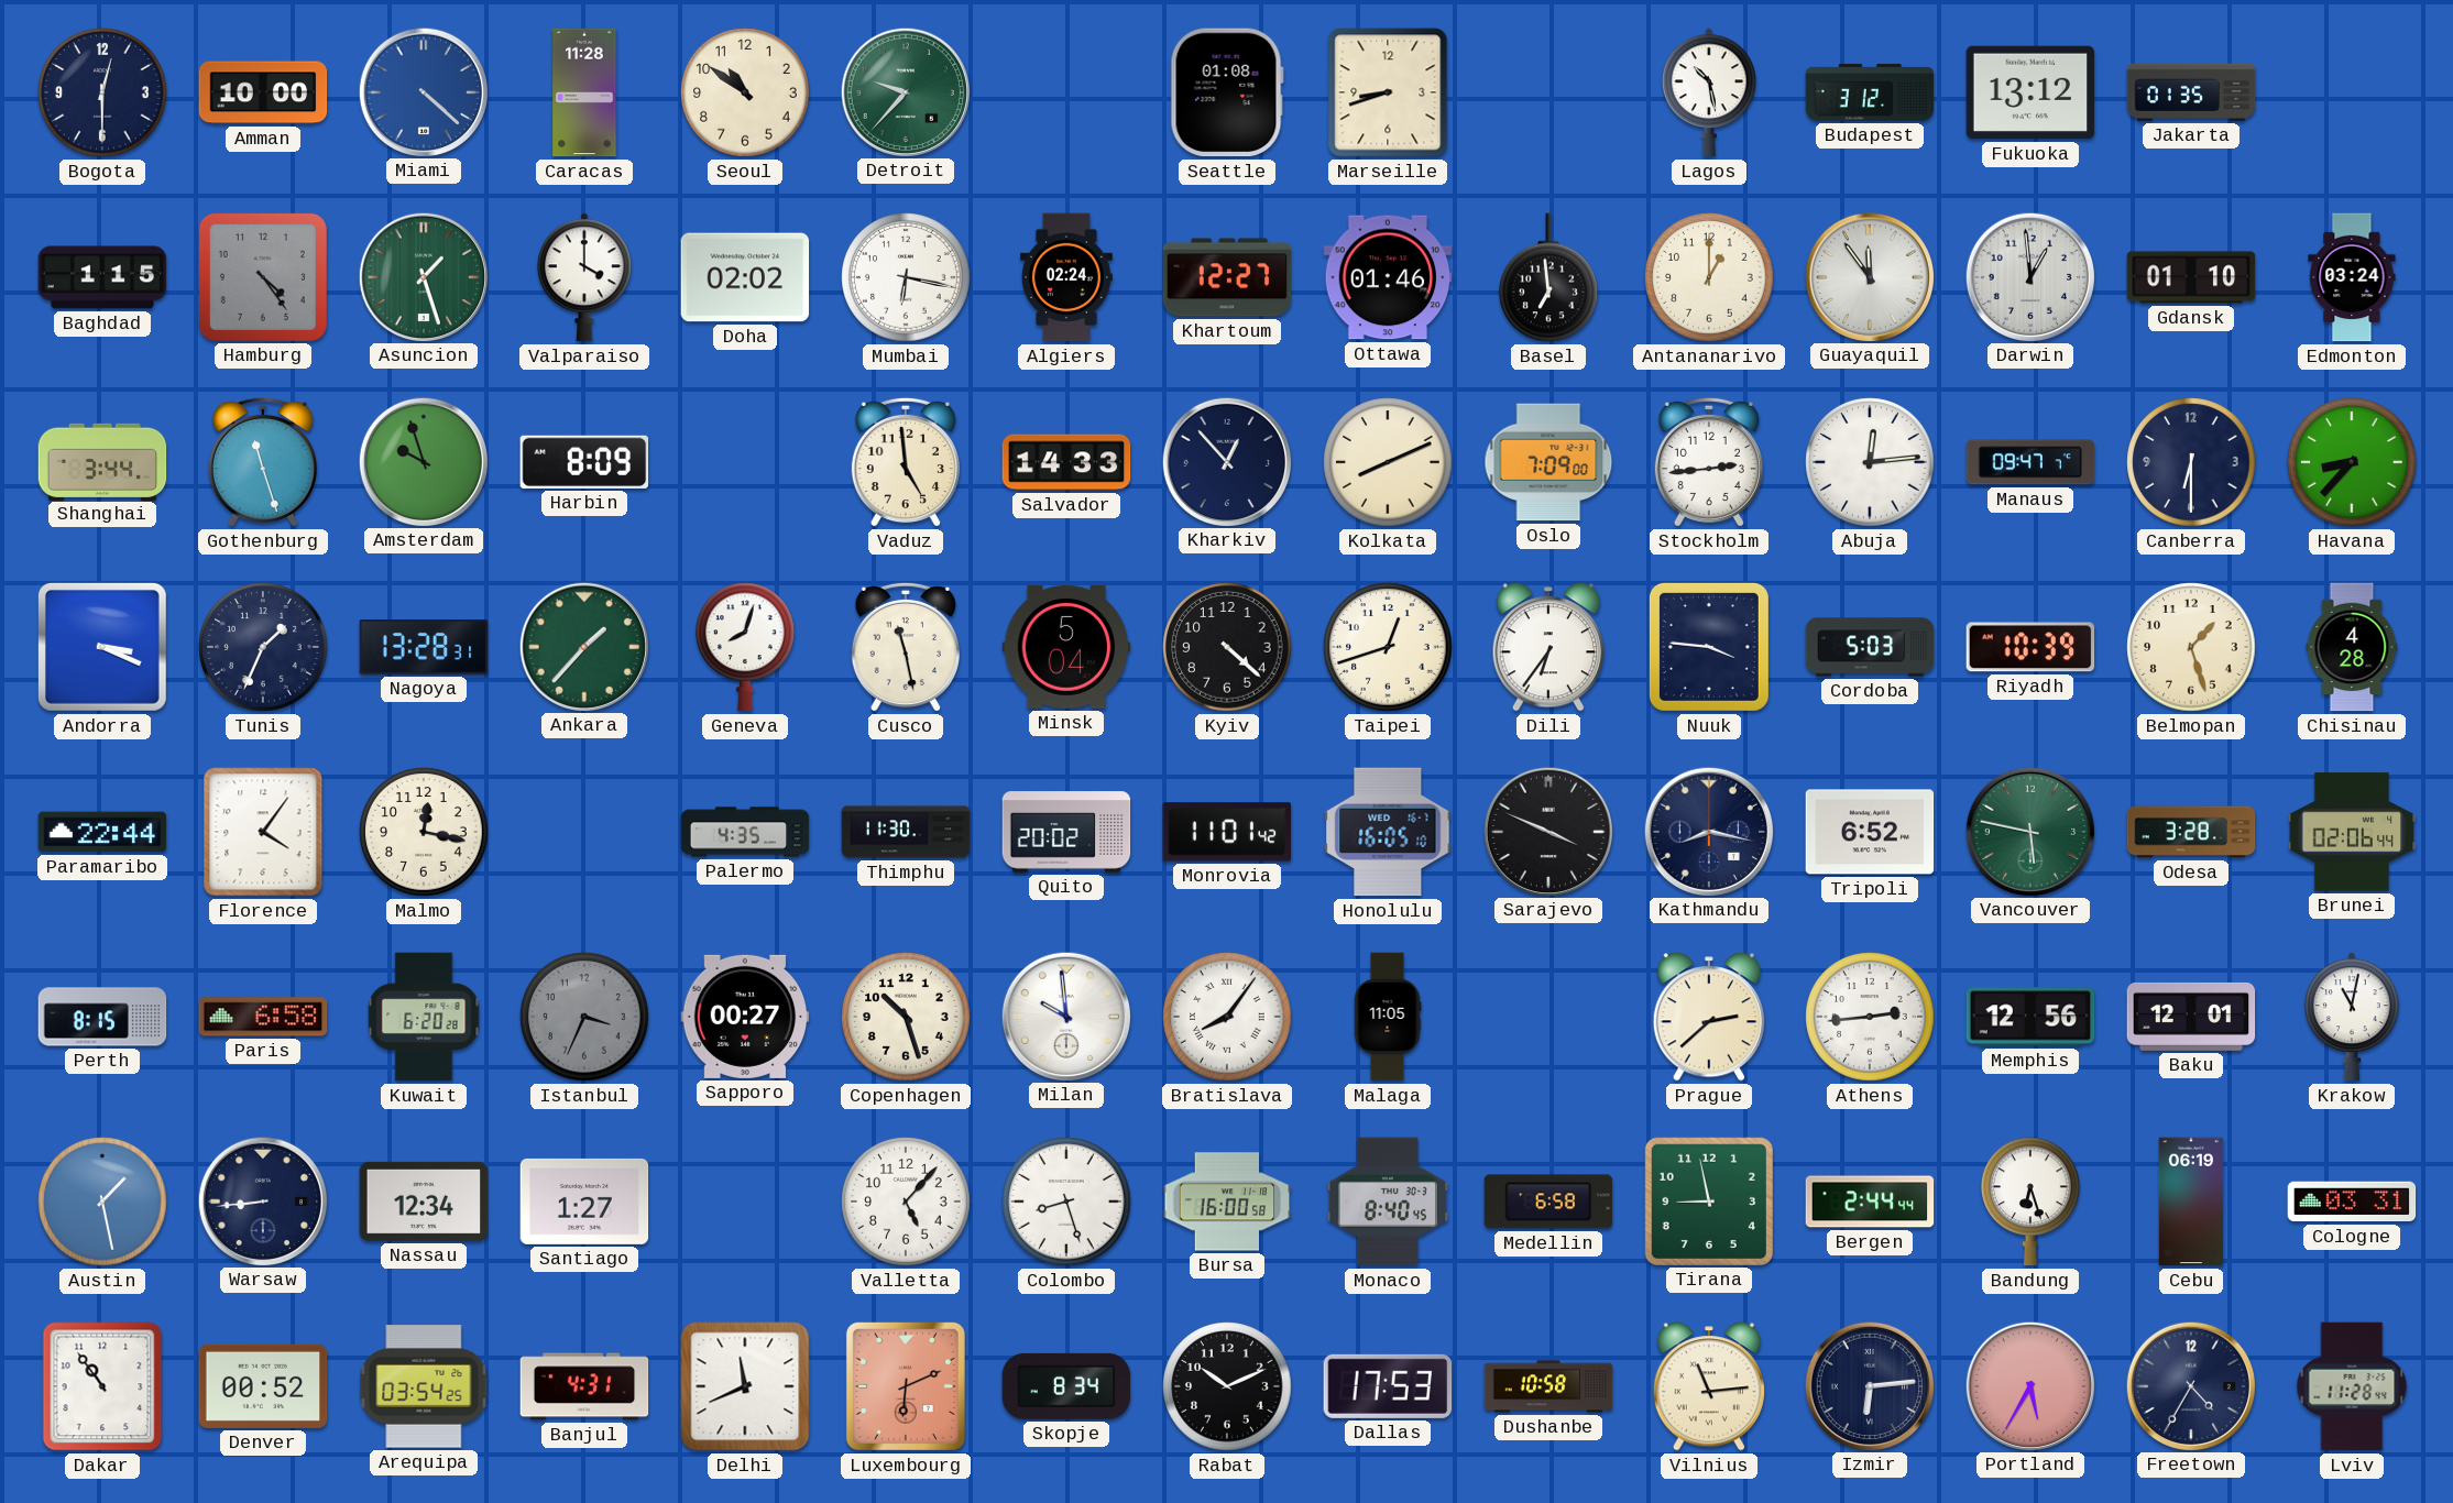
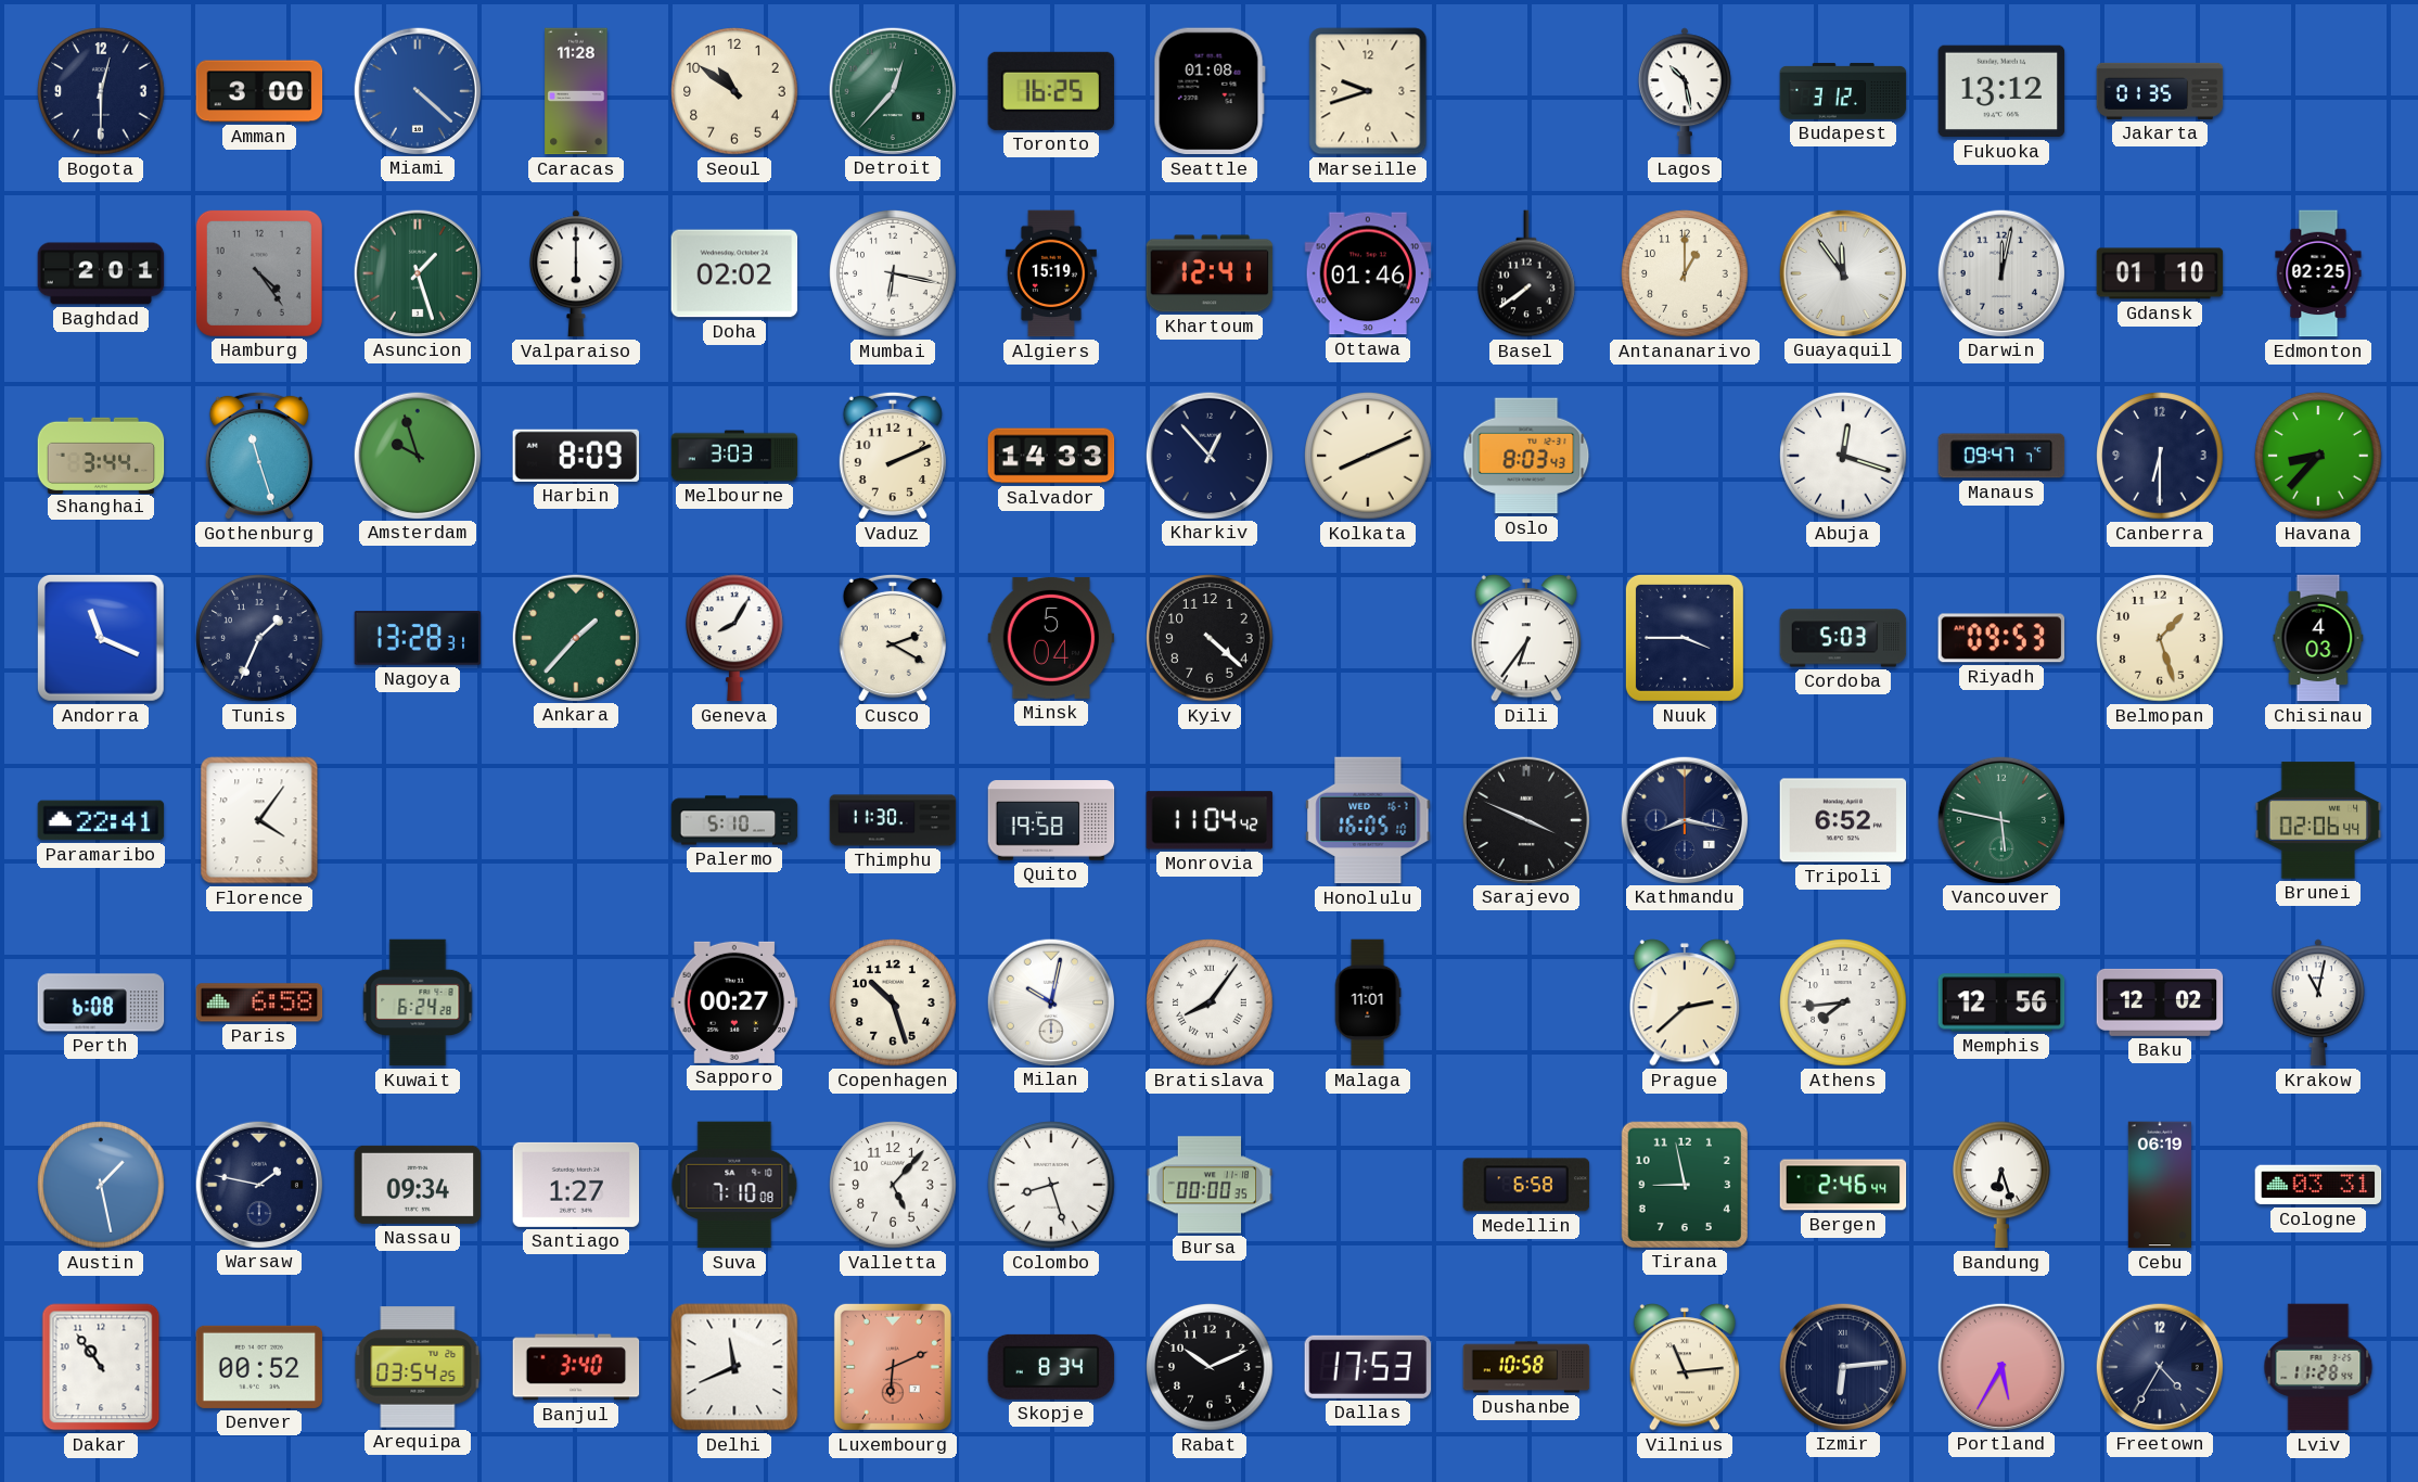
Amman: 10:00 -> 3:00
Detroit: 9:37 -> 12:37
Toronto: none -> 16:25
Marseille: 8:42 -> 9:42
Baghdad: 1:15 -> 2:01
Valparaiso: 4:00 -> 6:00
Algiers: 02:24 -> 15:19
Khartoum: 12:27 -> 12:41
Basel: 6:59 -> 7:39
Darwin: 12:59 -> 12:02
Edmonton: 03:24 -> 02:25
Melbourne: none -> 3:03
Vaduz: 4:59 -> 2:11
Oslo: 7:09 -> 8:03
Stockholm: 2:44 -> none
Abuja: 12:14 -> 12:18
Andorra: 3:19 -> 11:19
Geneva: 8:03 -> 8:05
Cusco: 11:28 -> 2:20
Taipei: 12:42 -> none
Nuuk: 3:46 -> 3:45
Riyadh: 10:39 -> 09:53
Chisinau: 4:28 -> 4:03
Paramaribo: 22:44 -> 22:41
Malmo: 12:17 -> none
Palermo: 4:35 -> 5:10
Quito: 20:02 -> 19:58
Monrovia: 11:01 -> 11:04
Odesa: 3:28 -> none
Perth: 8:15 -> 6:08
Kuwait: 6:20 -> 6:24
Istanbul: 3:34 -> none
Milan: 9:59 -> 10:02
Malaga: 11:05 -> 11:01
Athens: 2:44 -> 7:44
Baku: 12:01 -> 12:02
Warsaw: 8:44 -> 1:47
Nassau: 12:34 -> 09:34
Suva: none -> 7:10
Bursa: 16:00 -> 00:00
Monaco: 8:40 -> none
Bergen: 2:44 -> 2:46
Banjul: 4:31 -> 3:40
